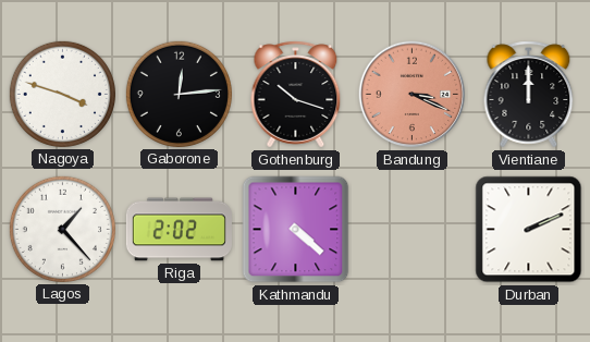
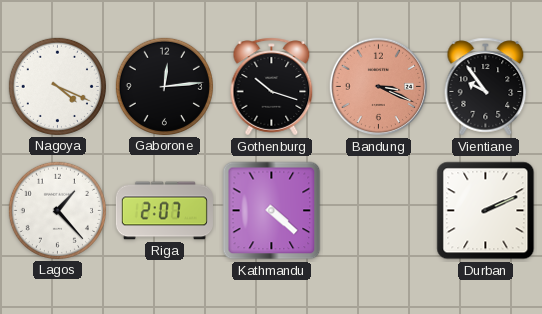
Nagoya: 3:48 -> 4:19
Vientiane: 12:00 -> 9:54
Riga: 2:02 -> 2:07
